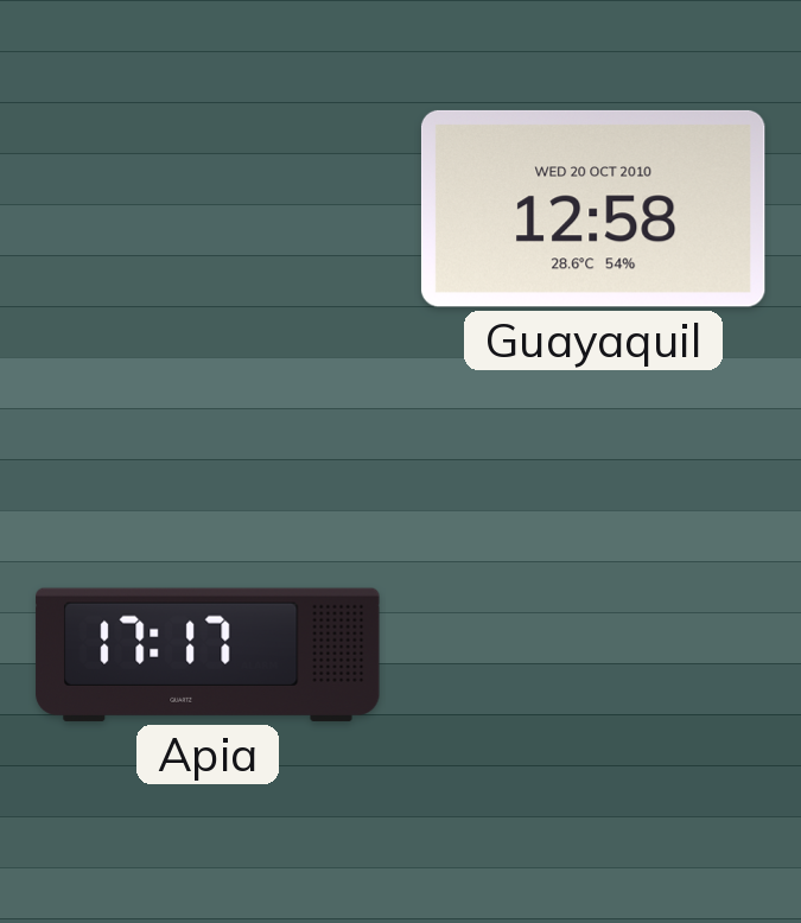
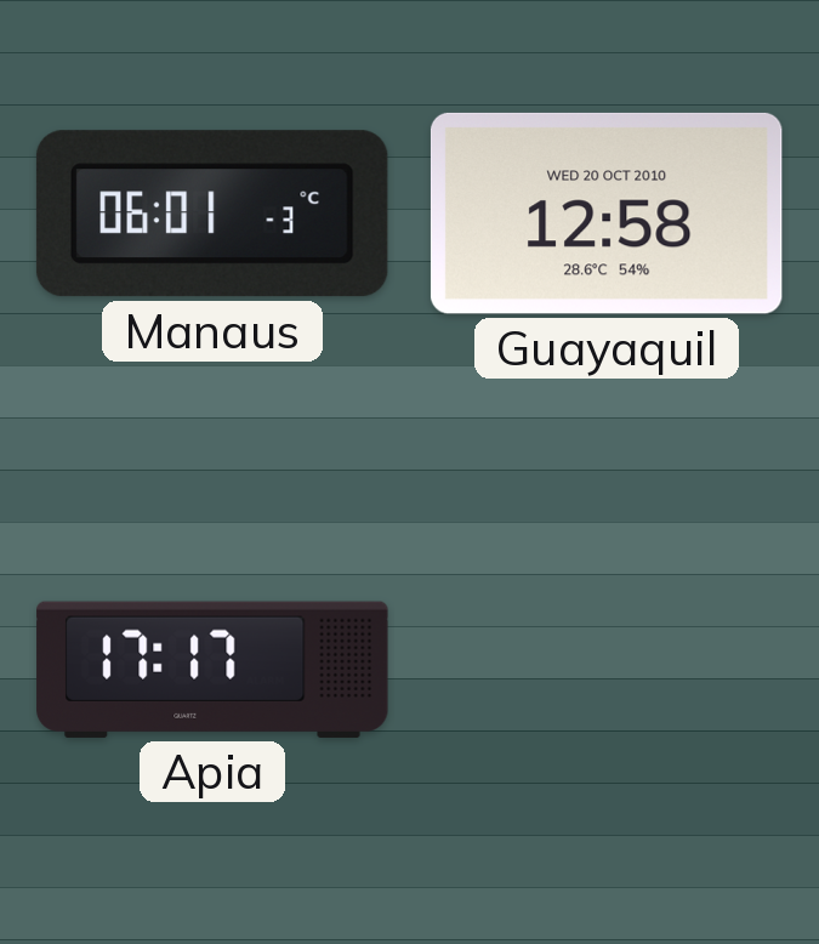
Manaus: none -> 06:01
